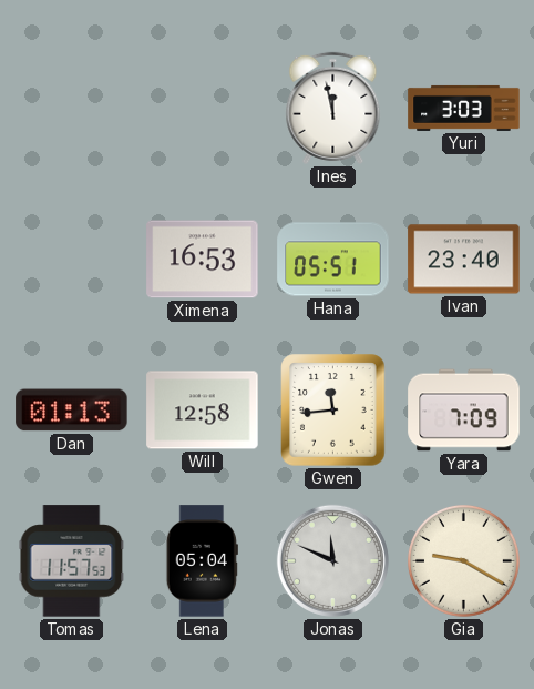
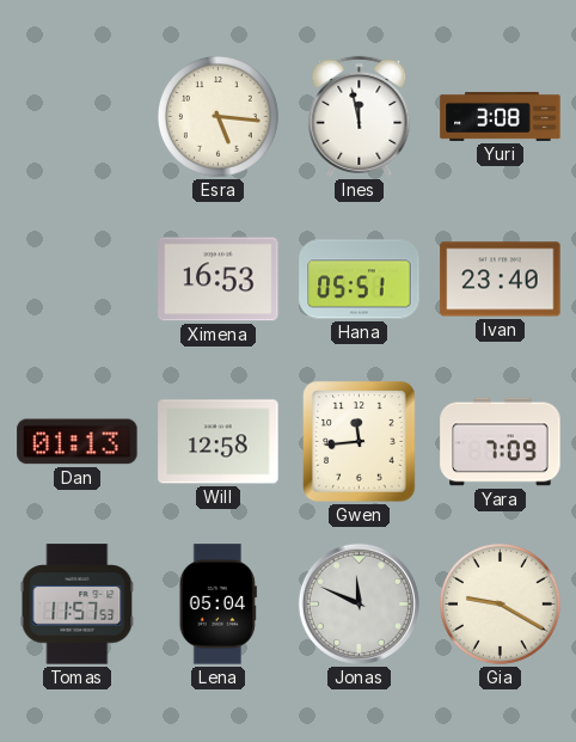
Esra: none -> 5:16
Yuri: 3:03 -> 3:08
